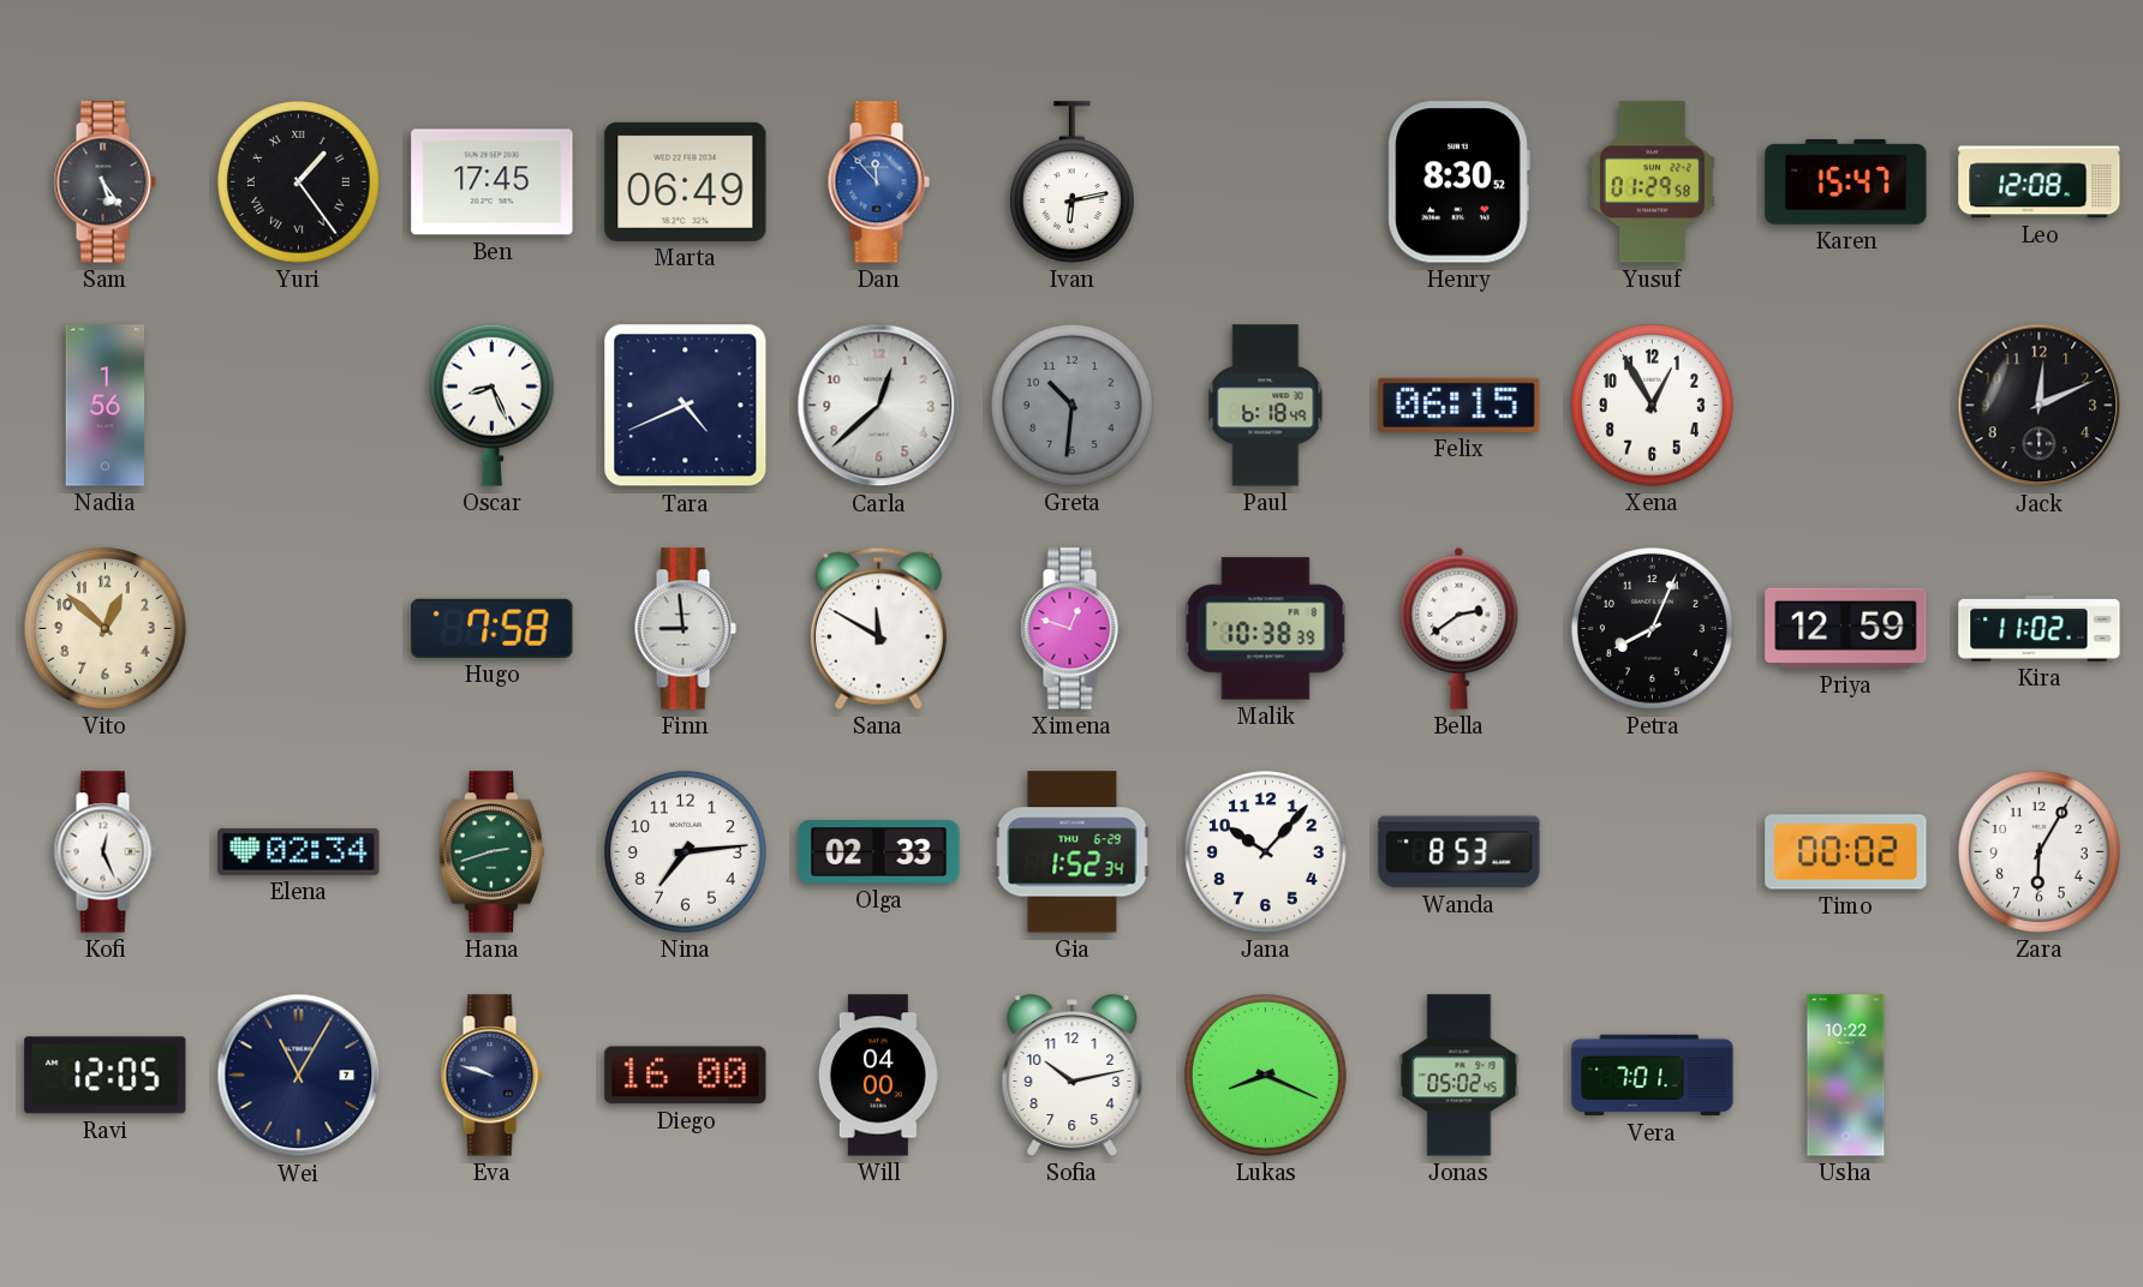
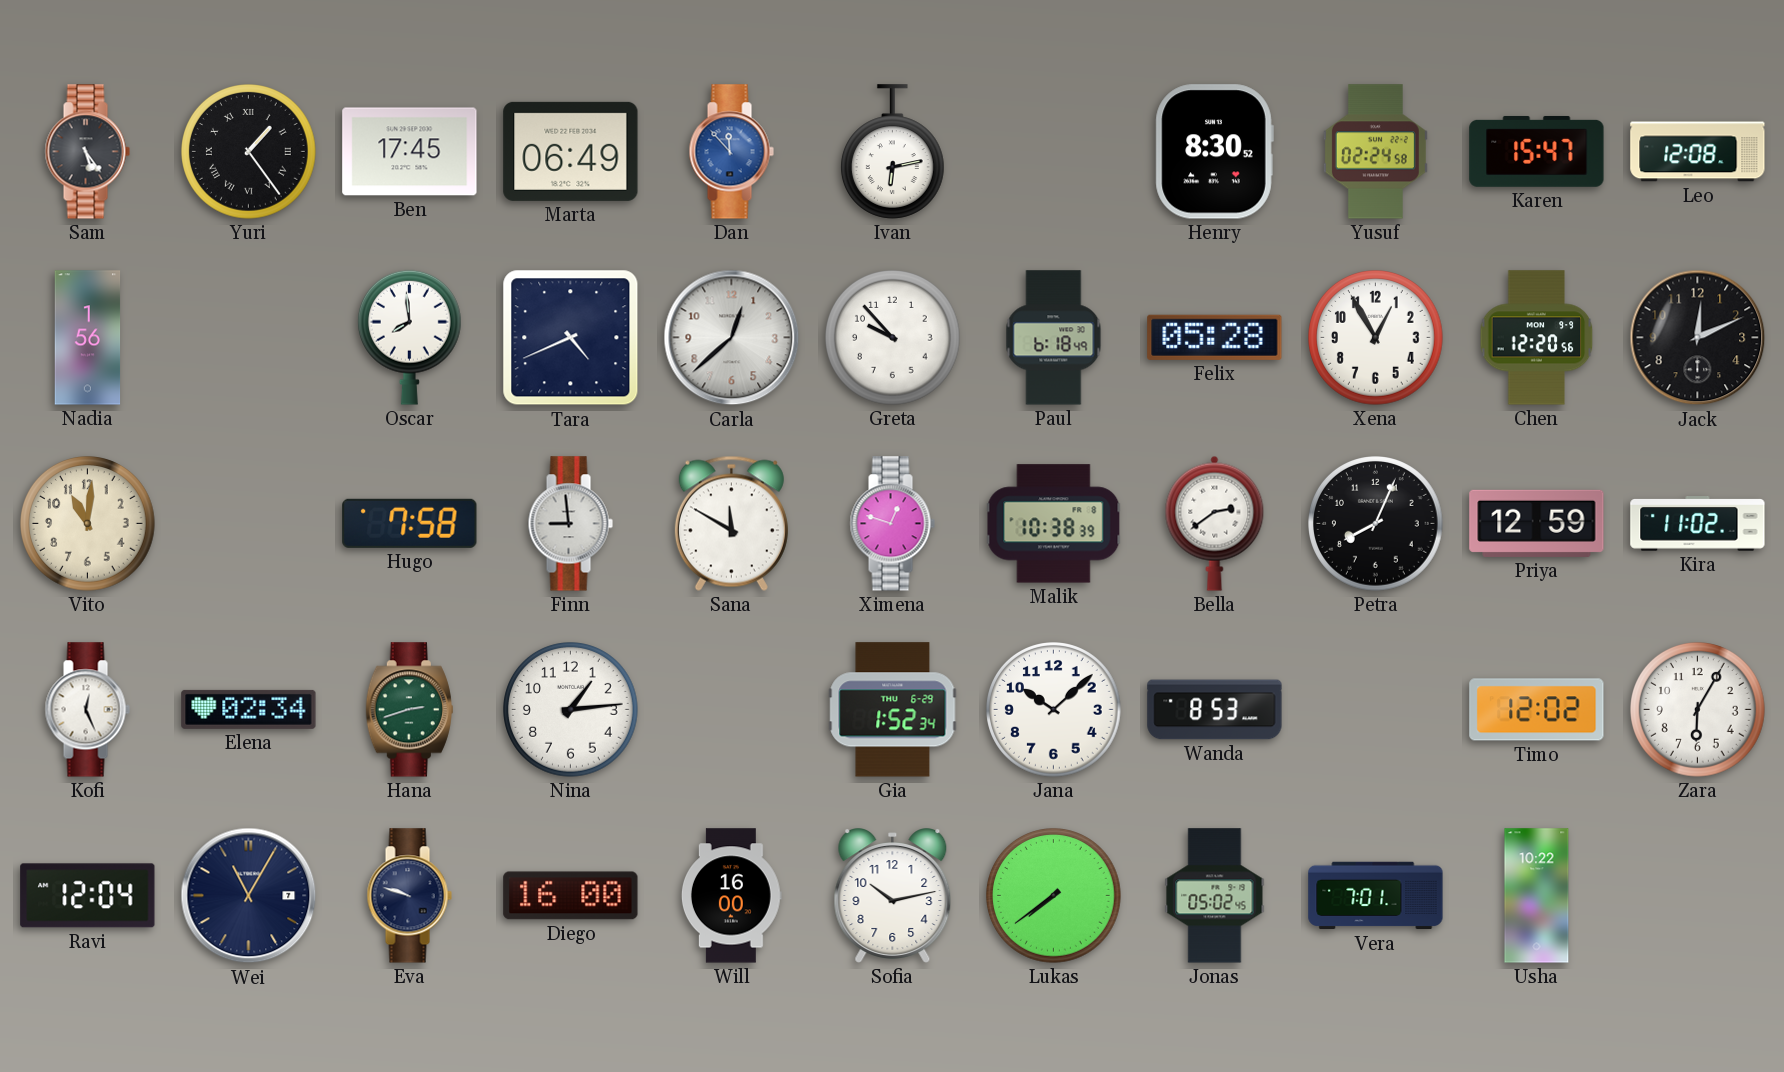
Yusuf: 01:29 -> 02:24
Oscar: 8:26 -> 7:59
Greta: 10:31 -> 9:53
Greta dial: grey -> white
Felix: 06:15 -> 05:28
Chen: none -> 12:20
Vito: 12:52 -> 11:01
Nina: 7:14 -> 1:14
Olga: 02:33 -> none
Jana: 10:07 -> 10:08
Timo: 00:02 -> 12:02
Ravi: 12:05 -> 12:04
Will: 04:00 -> 16:00
Lukas: 8:19 -> 7:39
